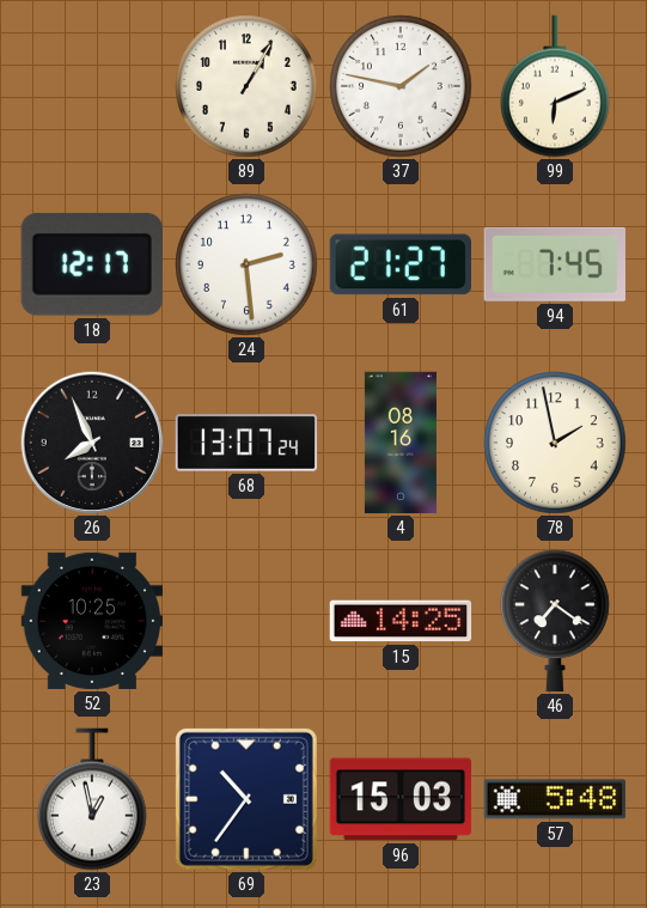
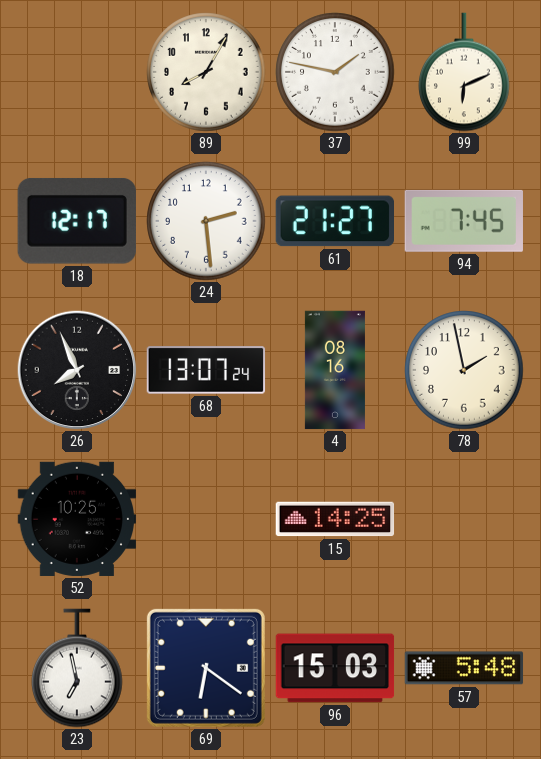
89: 1:05 -> 8:05
46: 7:21 -> none
23: 12:58 -> 6:58
69: 10:36 -> 6:21
